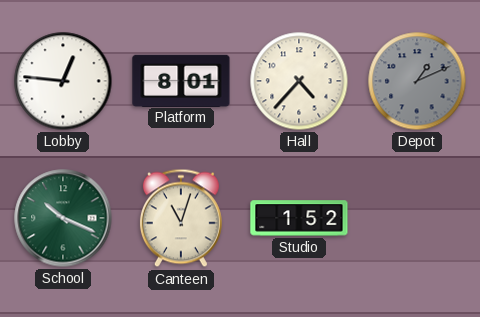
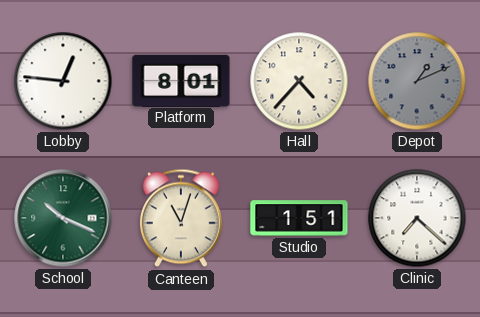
Studio: 1:52 -> 1:51
Clinic: none -> 7:22
